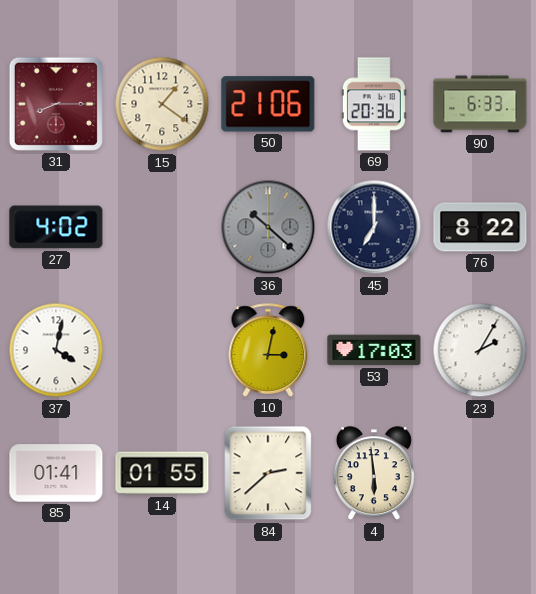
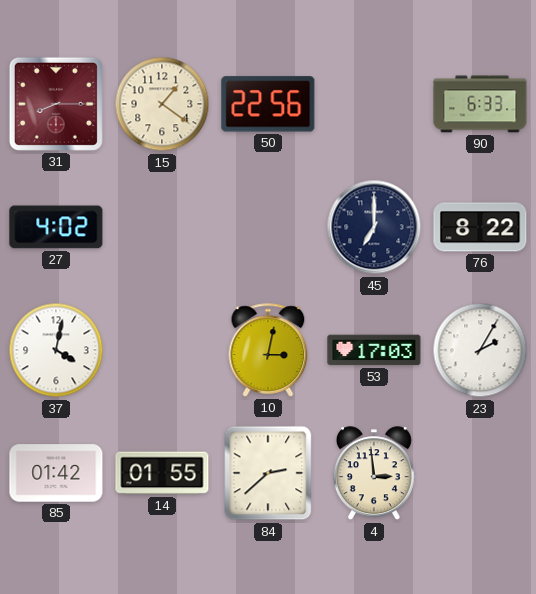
50: 21:06 -> 22:56
69: 20:36 -> none
36: 10:22 -> none
85: 01:41 -> 01:42
4: 5:59 -> 2:59
